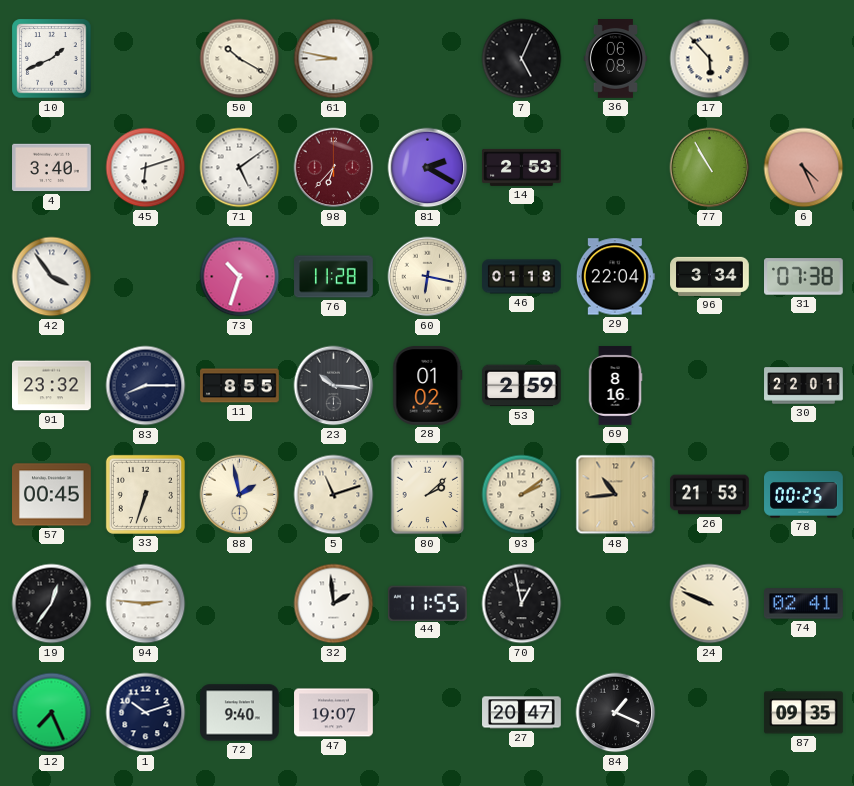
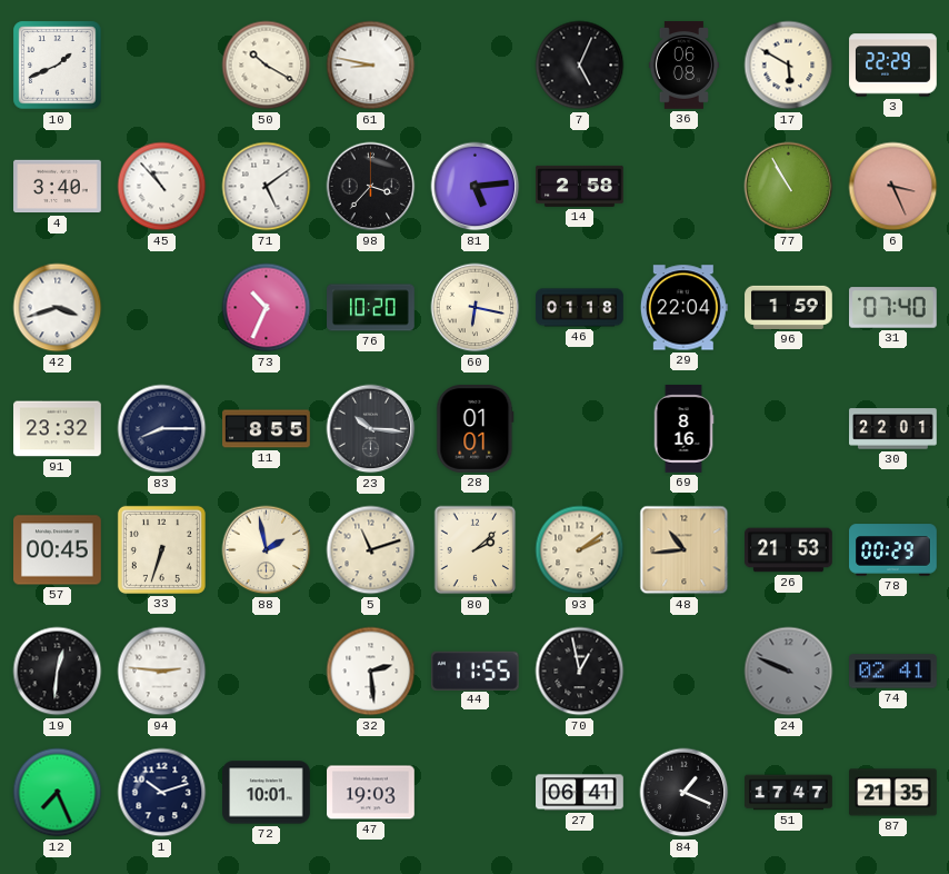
17: 5:53 -> 5:50
3: none -> 22:29
45: 6:12 -> 10:53
98: 6:37 -> 3:37
98 dial: burgundy -> black
81: 2:20 -> 5:14
14: 2:53 -> 2:58
6: 4:26 -> 3:26
42: 3:54 -> 3:42
73: 10:33 -> 10:34
76: 11:28 -> 10:20
96: 3:34 -> 1:59
31: 07:38 -> 07:40
28: 01:02 -> 01:01
53: 2:59 -> none
78: 00:25 -> 00:29
19: 12:36 -> 12:31
32: 1:59 -> 2:29
24 dial: cream -> grey
72: 9:40 -> 10:01
47: 19:07 -> 19:03
27: 20:47 -> 06:41
51: none -> 17:47
87: 09:35 -> 21:35
